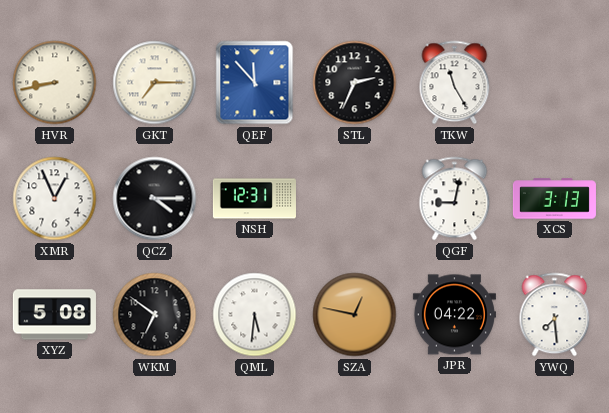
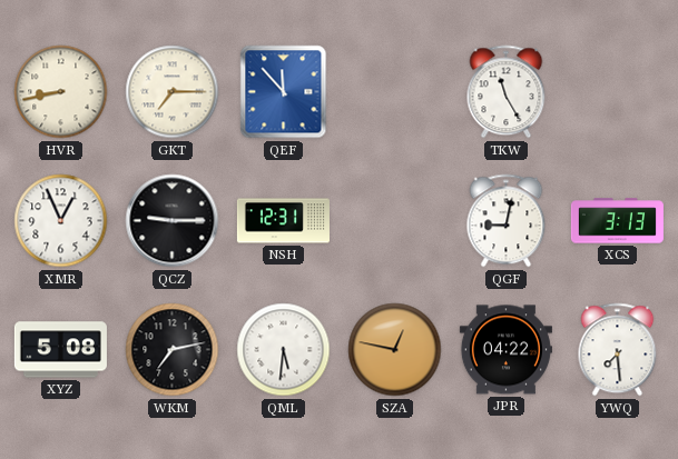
STL: 2:34 -> none
QCZ: 4:15 -> 9:15
WKM: 6:51 -> 7:13
